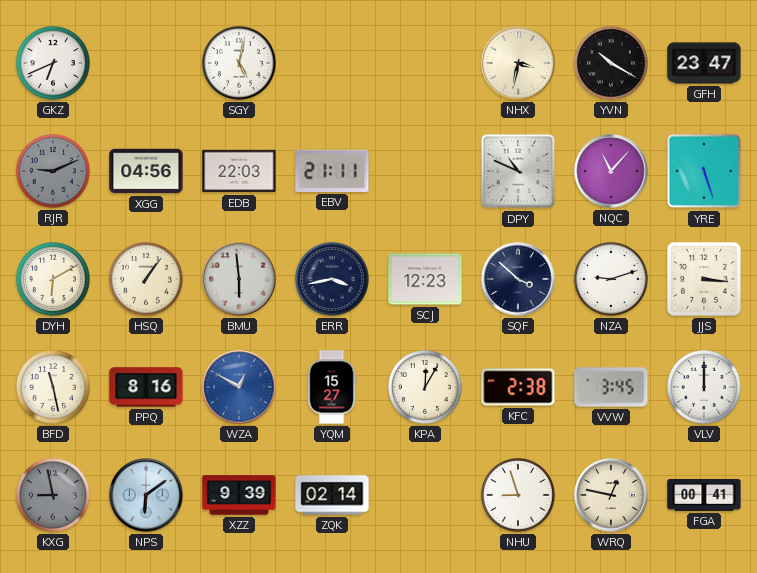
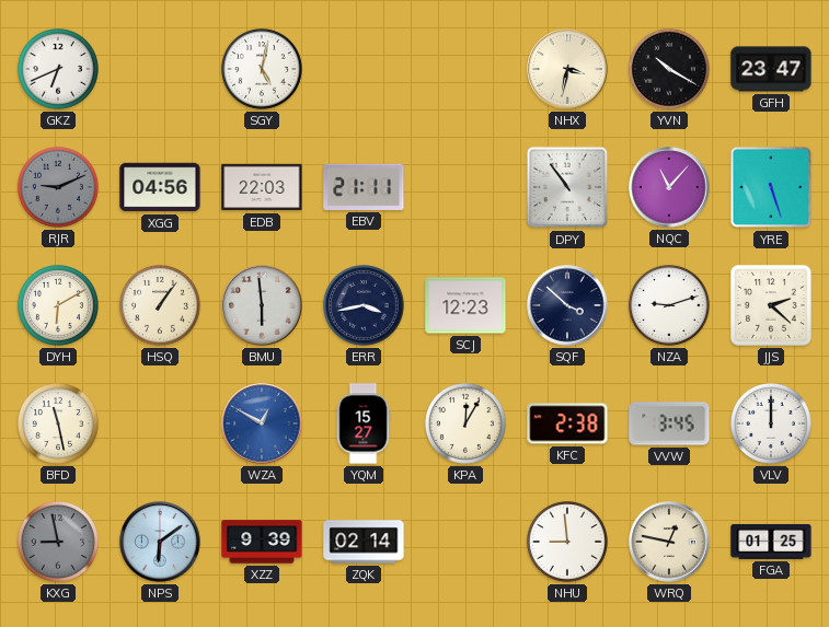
DPY: 10:49 -> 10:54
JJS: 3:16 -> 2:22
PPQ: 8:16 -> none
NHU: 8:57 -> 8:59
FGA: 00:41 -> 01:25
